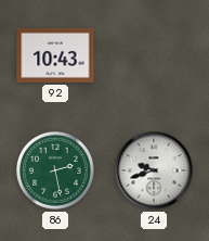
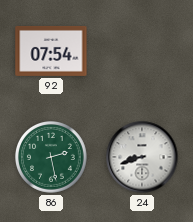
92: 10:43 -> 07:54
24: 9:42 -> 8:42
